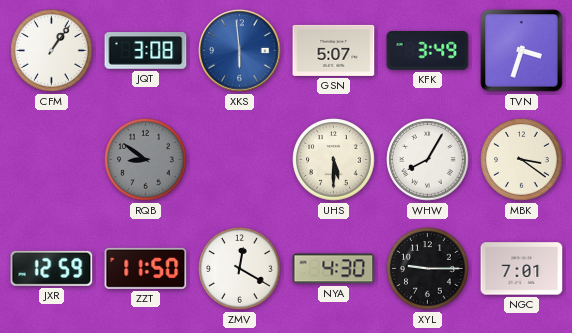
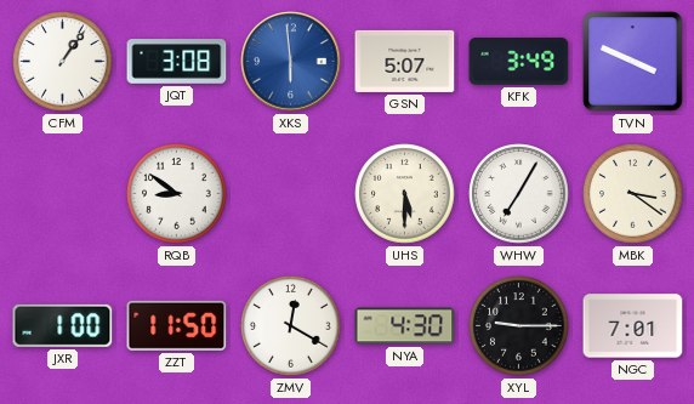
TVN: 3:33 -> 3:49
RQB dial: grey -> white
WHW: 8:05 -> 7:05
JXR: 12:59 -> 1:00
